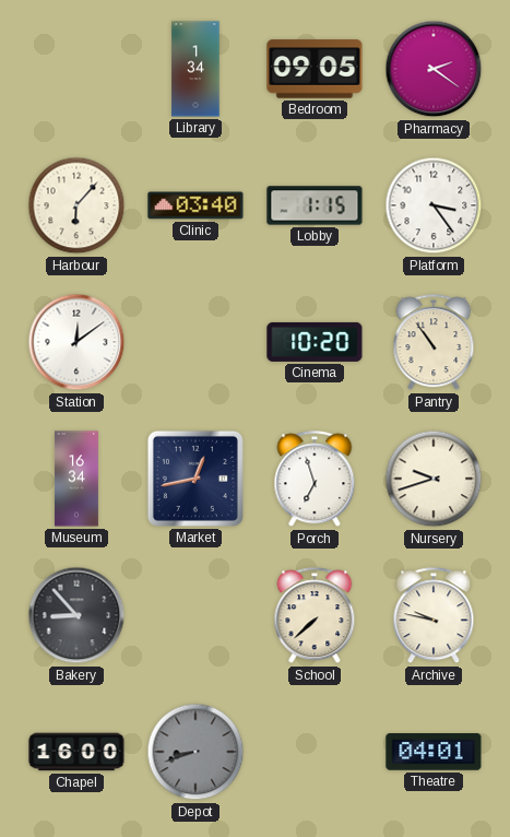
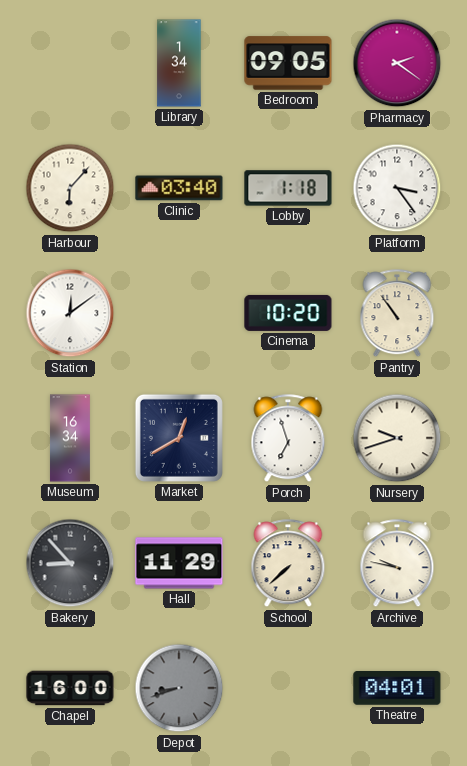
Lobby: 1:15 -> 1:18
Market: 12:43 -> 12:40
Hall: none -> 11:29
